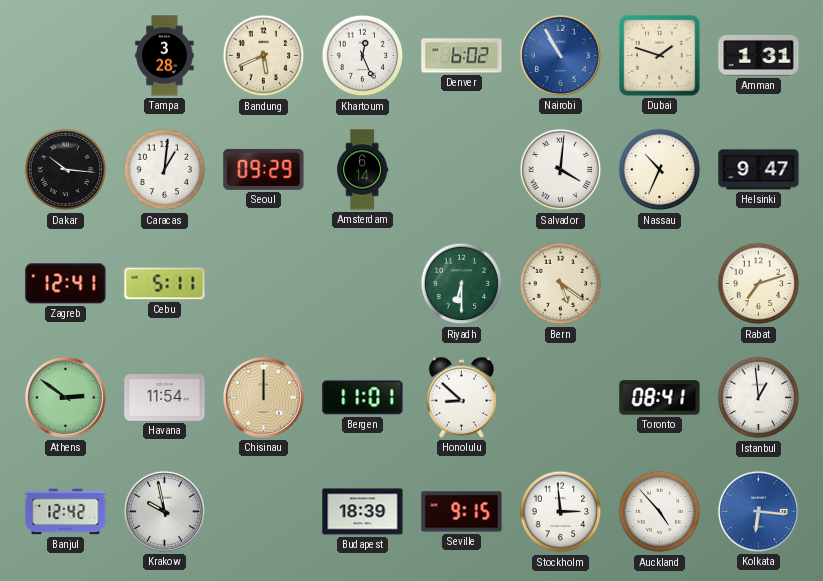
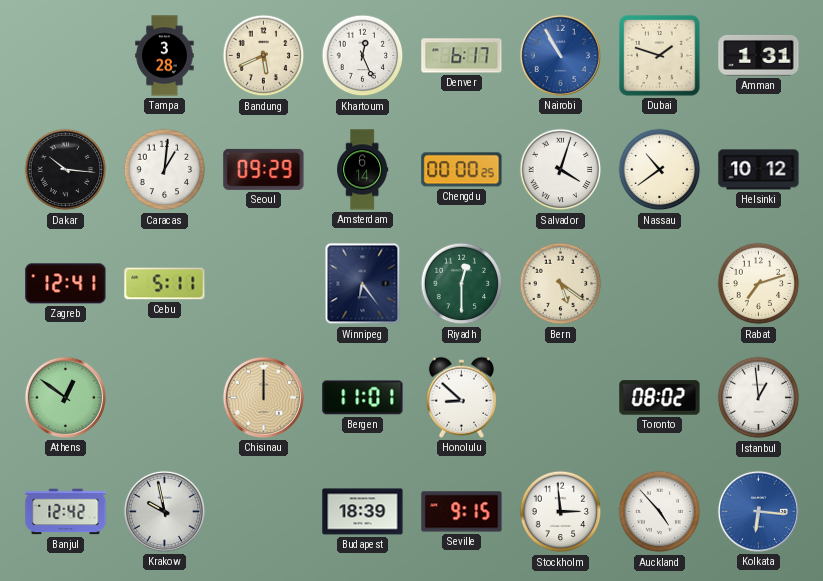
Denver: 6:02 -> 6:17
Chengdu: none -> 00:00
Salvador: 4:01 -> 4:03
Nassau: 10:34 -> 10:39
Helsinki: 9:47 -> 10:12
Winnipeg: none -> 6:24
Riyadh: 6:30 -> 12:30
Athens: 2:51 -> 12:51
Havana: 11:54 -> none
Toronto: 08:41 -> 08:02
